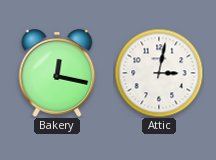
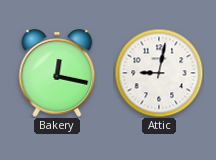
Attic: 3:02 -> 9:02
